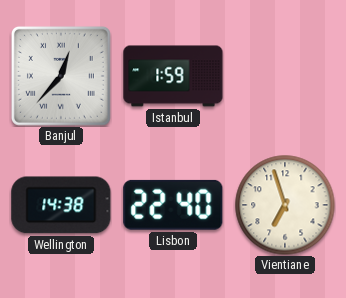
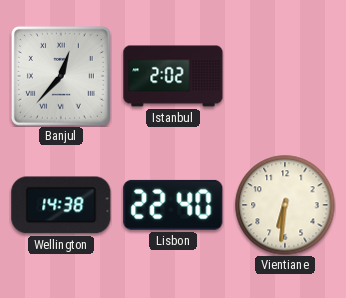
Istanbul: 1:59 -> 2:02
Vientiane: 6:57 -> 6:31
